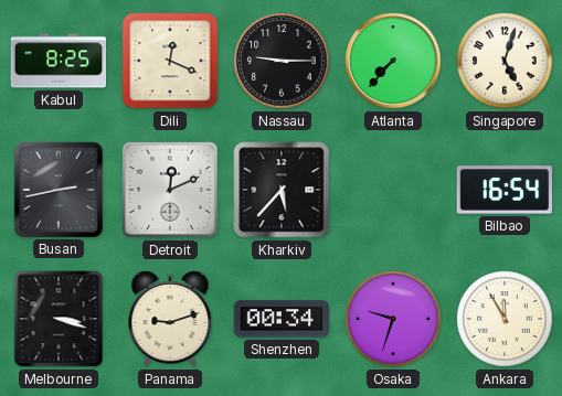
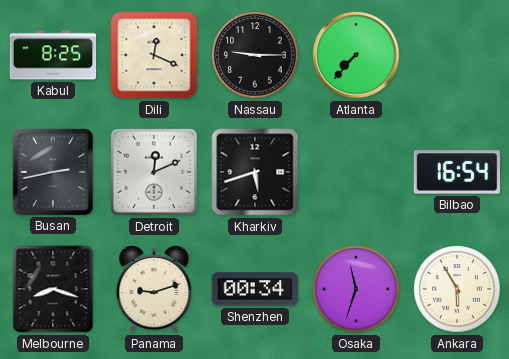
Singapore: 5:03 -> none
Kharkiv: 5:37 -> 5:42
Melbourne: 3:18 -> 8:18
Osaka: 9:33 -> 11:33
Ankara: 11:55 -> 5:55
